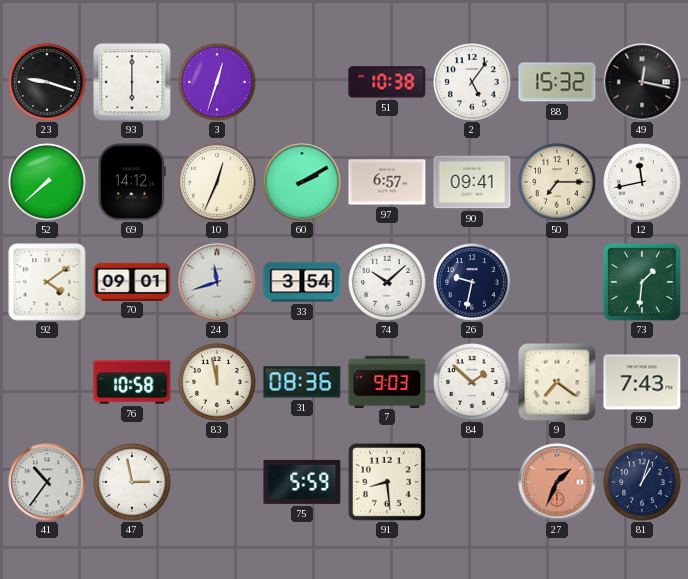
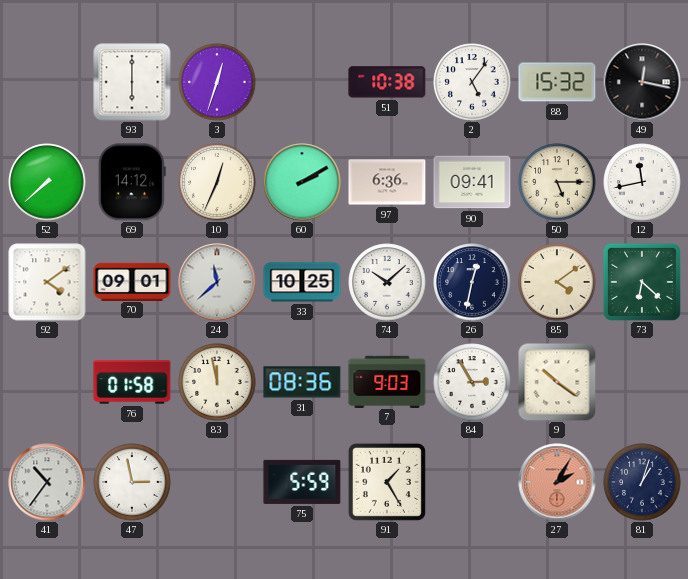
23: 9:18 -> none
97: 6:57 -> 6:36
50: 7:15 -> 5:15
24: 11:42 -> 11:38
33: 3:54 -> 10:25
26: 9:32 -> 12:32
85: none -> 4:09
73: 1:31 -> 6:22
76: 10:58 -> 01:58
84: 1:52 -> 2:55
9: 7:21 -> 10:21
99: 7:43 -> none
91: 8:29 -> 1:25
27: 1:34 -> 2:05
